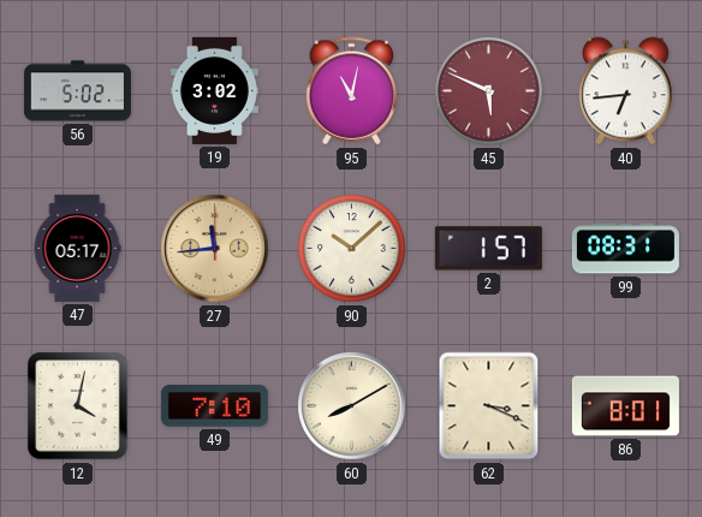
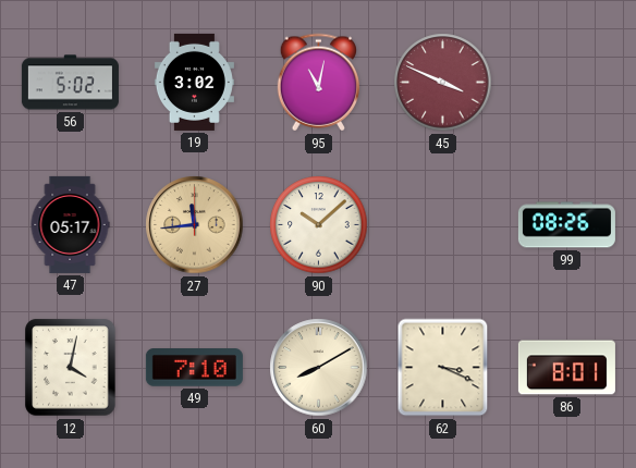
45: 5:49 -> 3:49
40: 6:44 -> none
2: 1:57 -> none
99: 08:31 -> 08:26
